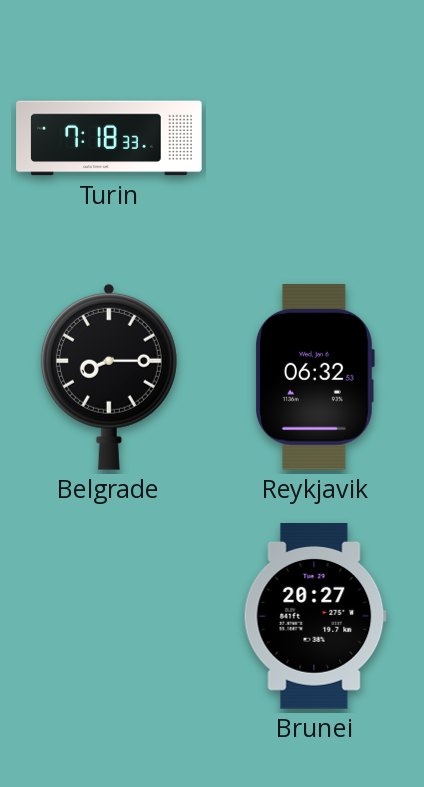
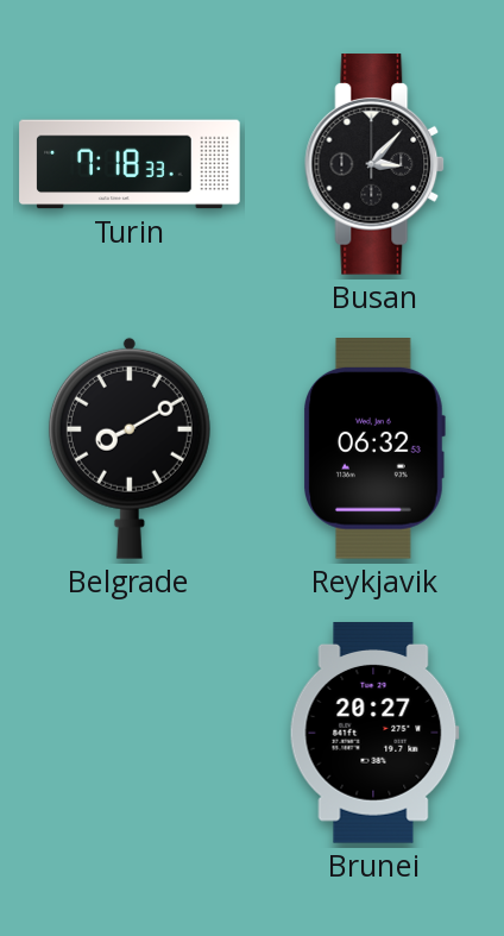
Busan: none -> 3:07
Belgrade: 8:15 -> 8:10
